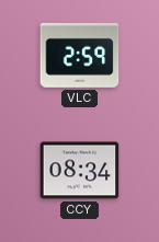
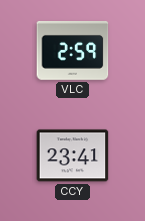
CCY: 08:34 -> 23:41
